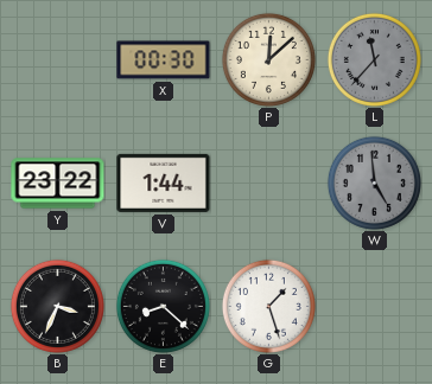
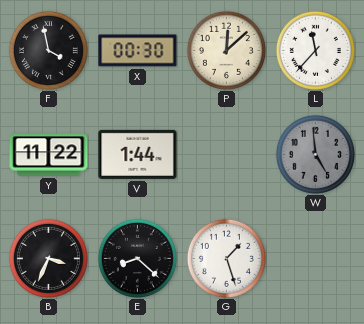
F: none -> 3:58
L dial: grey -> white
Y: 23:22 -> 11:22
